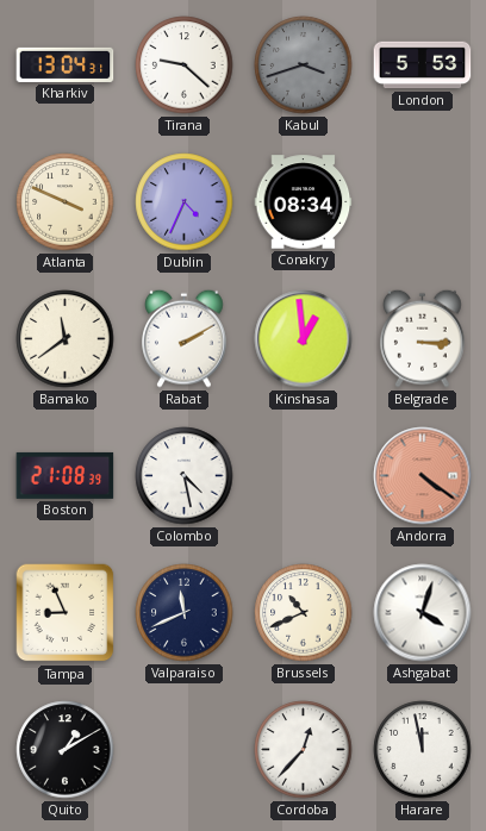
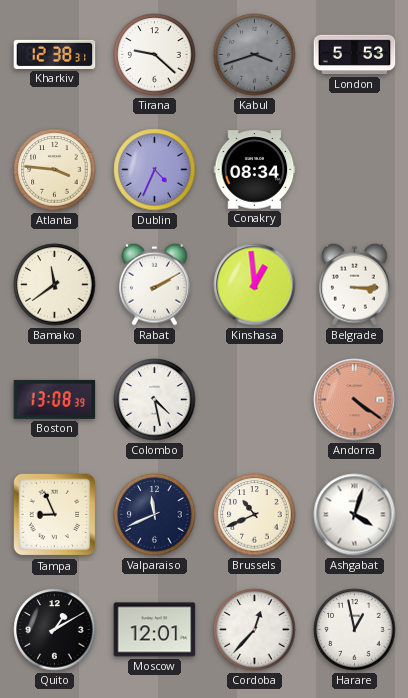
Kharkiv: 13:04 -> 12:38
Atlanta: 3:49 -> 3:46
Boston: 21:08 -> 13:08
Moscow: none -> 12:01
Harare: 11:58 -> 12:58
